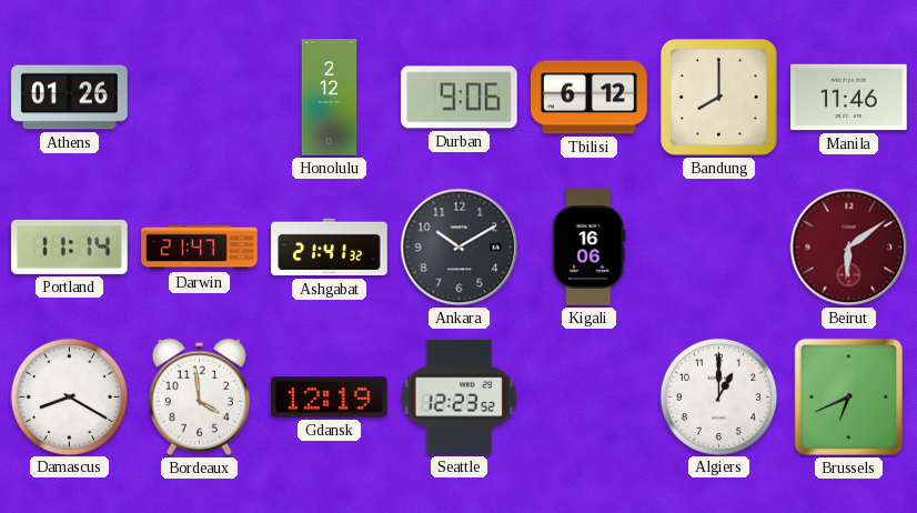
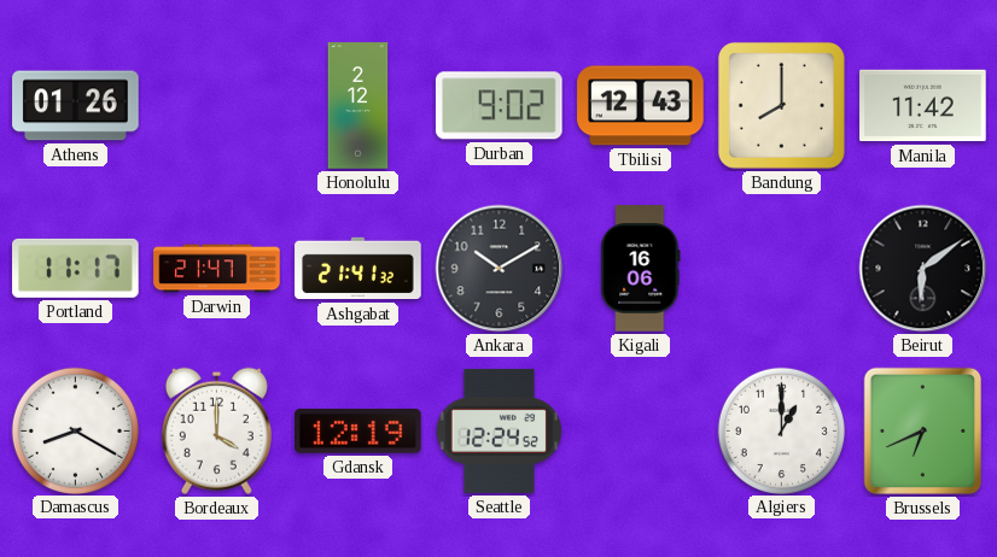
Durban: 9:06 -> 9:02
Tbilisi: 6:12 -> 12:43
Manila: 11:46 -> 11:42
Portland: 11:14 -> 11:17
Beirut dial: burgundy -> black
Bordeaux: 3:59 -> 4:00
Seattle: 12:23 -> 12:24
